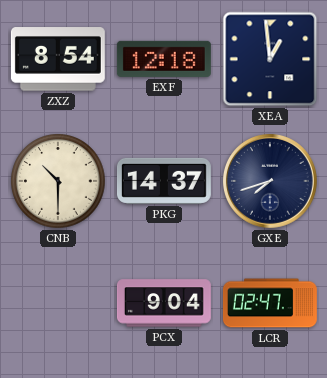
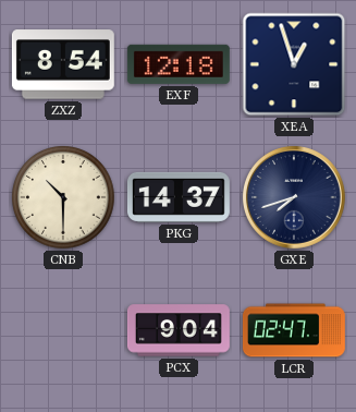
XEA: 12:59 -> 12:57
